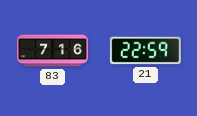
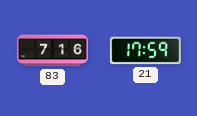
21: 22:59 -> 17:59
